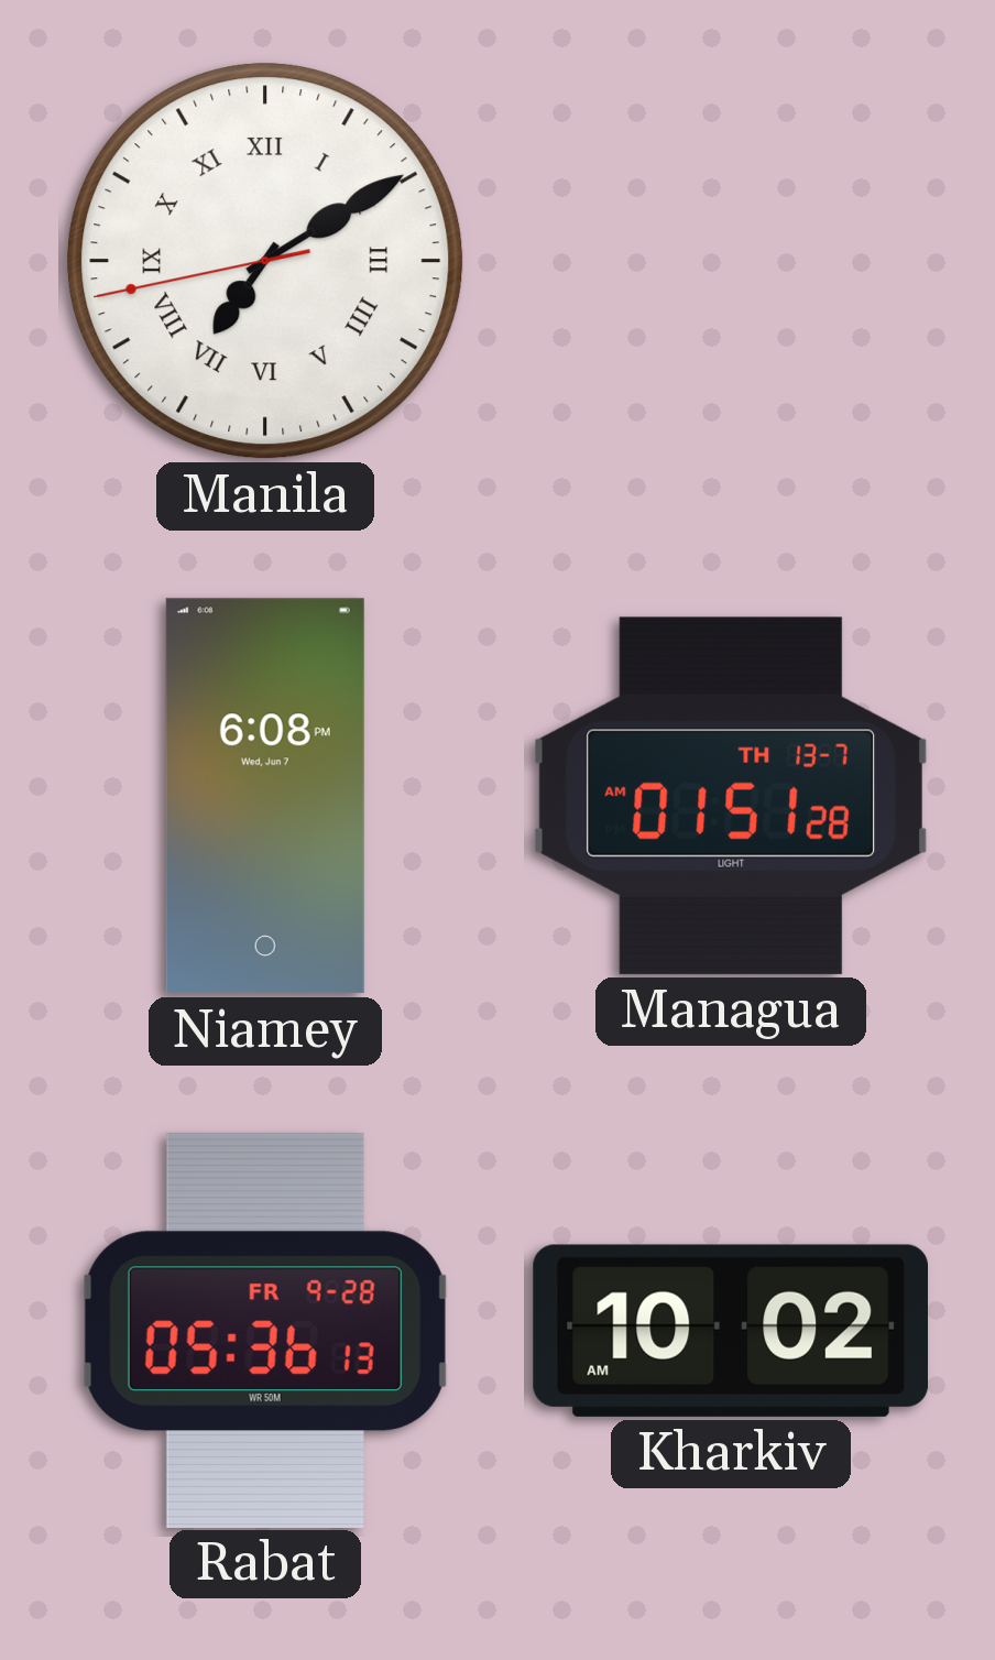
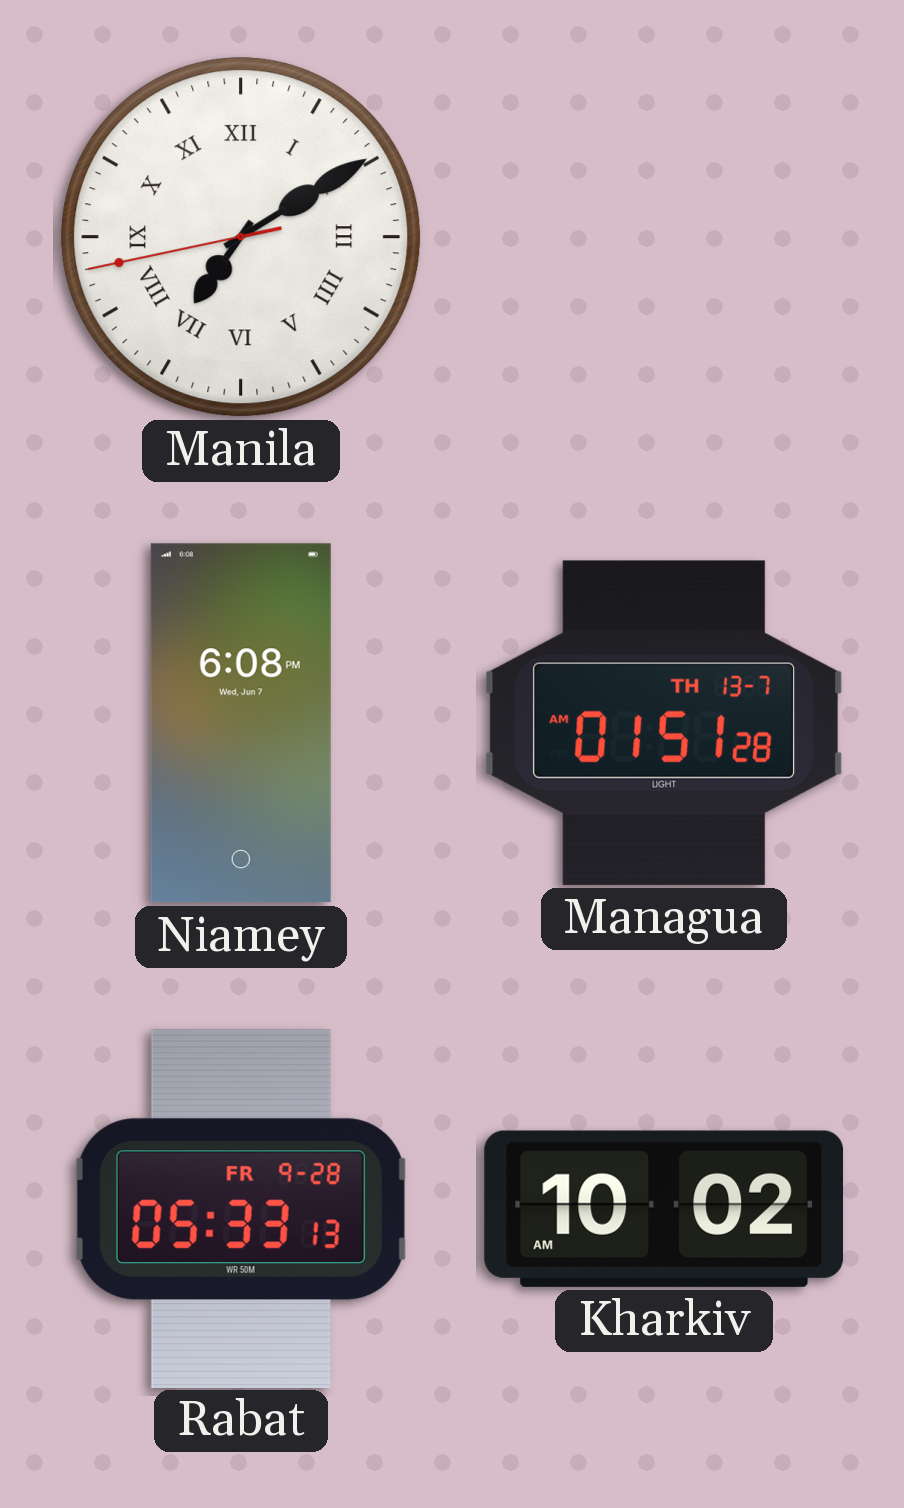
Rabat: 05:36 -> 05:33
